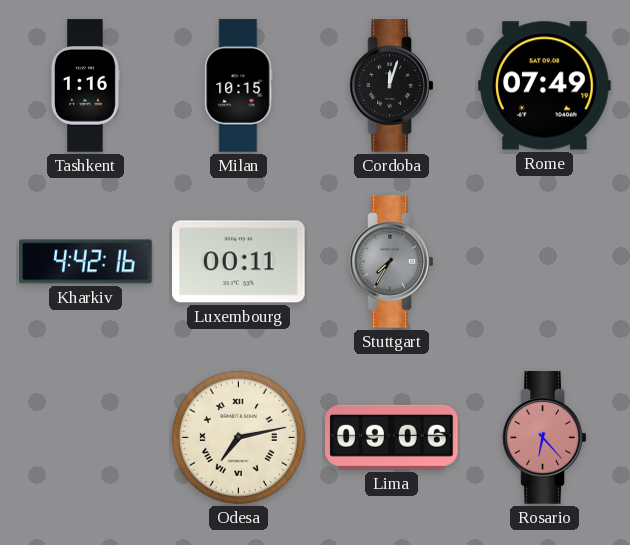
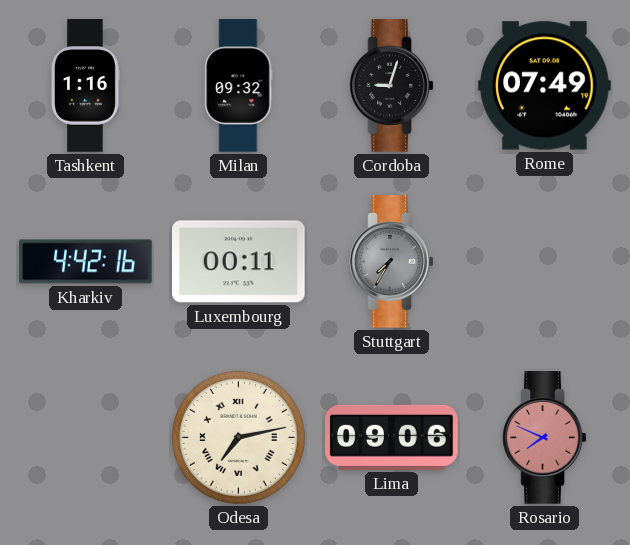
Milan: 10:15 -> 09:32
Cordoba: 12:03 -> 9:03
Rosario: 6:23 -> 7:49
